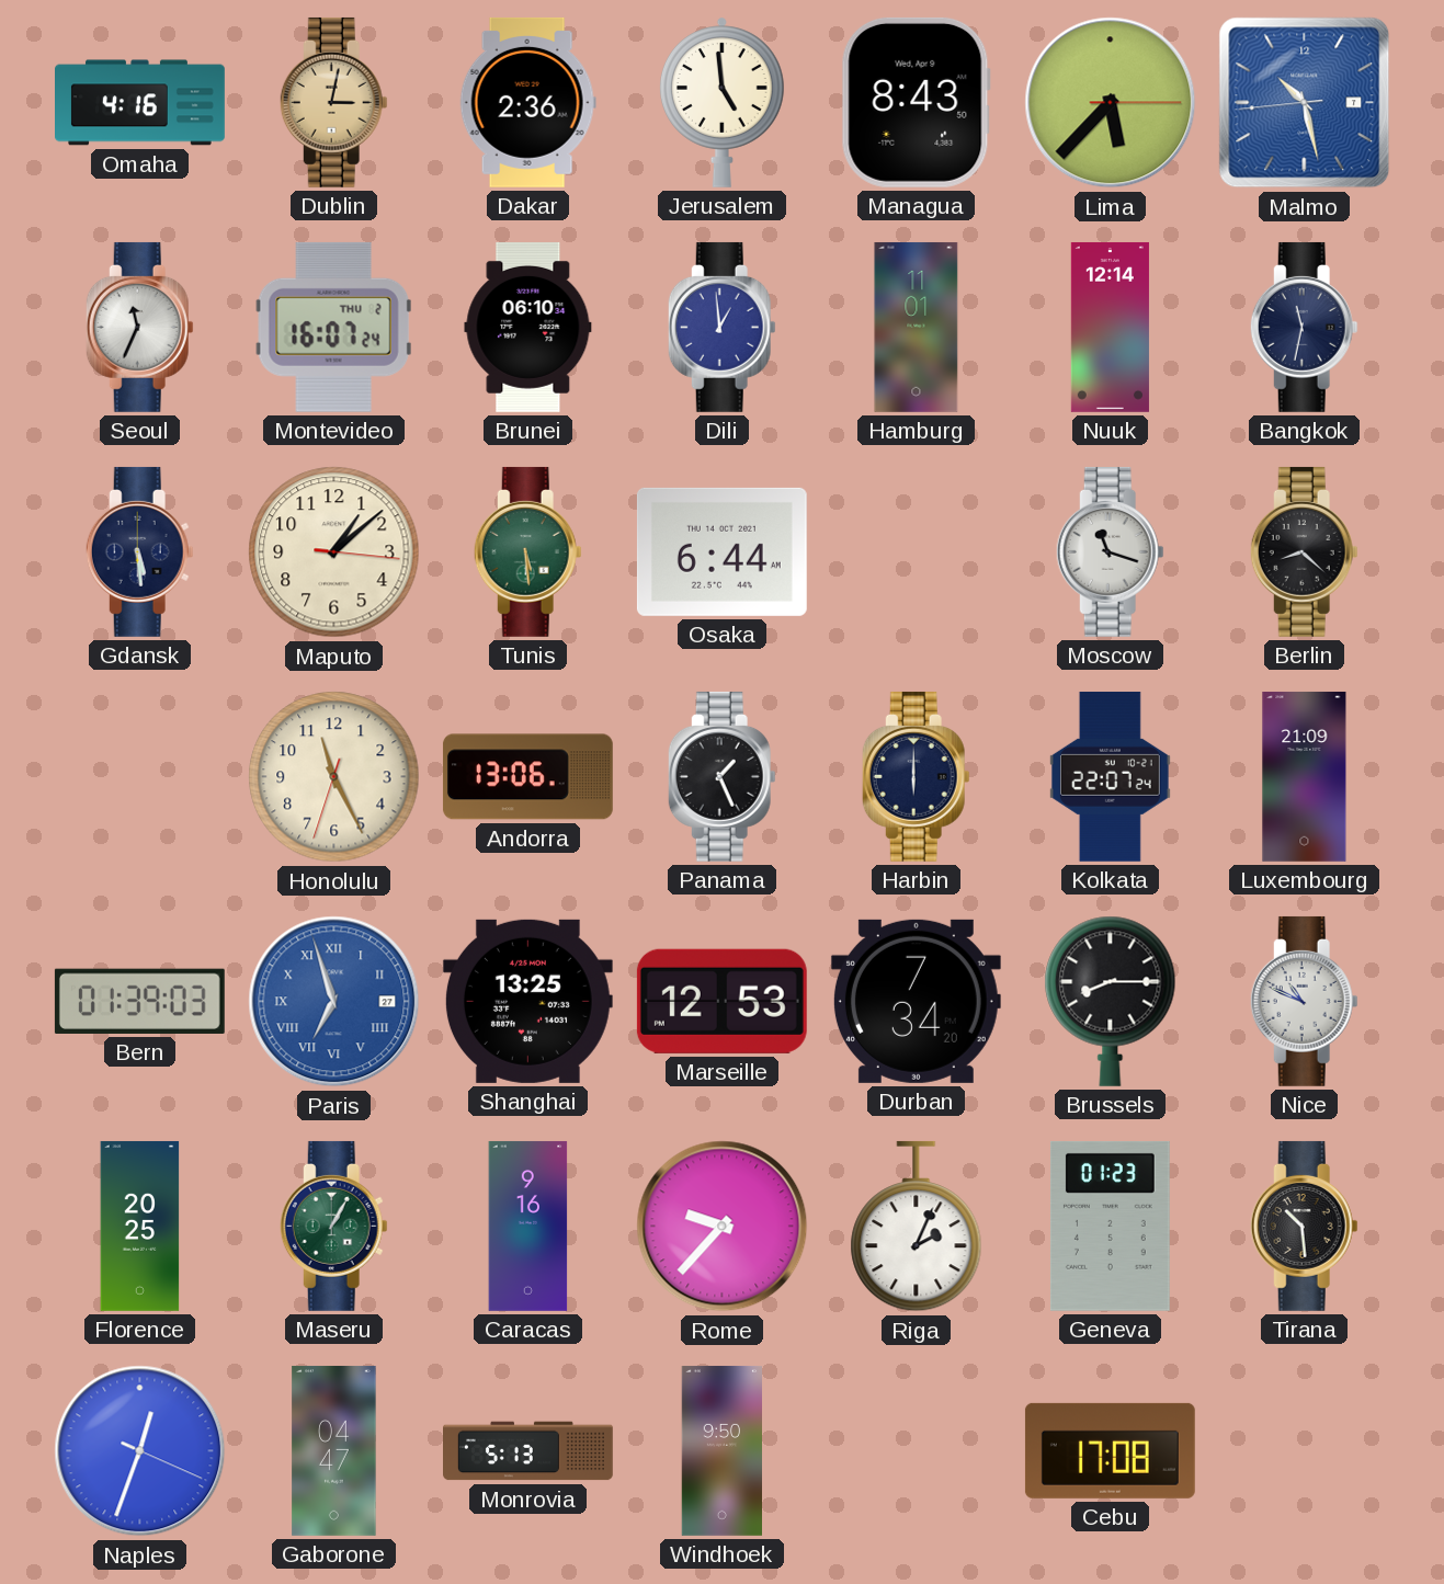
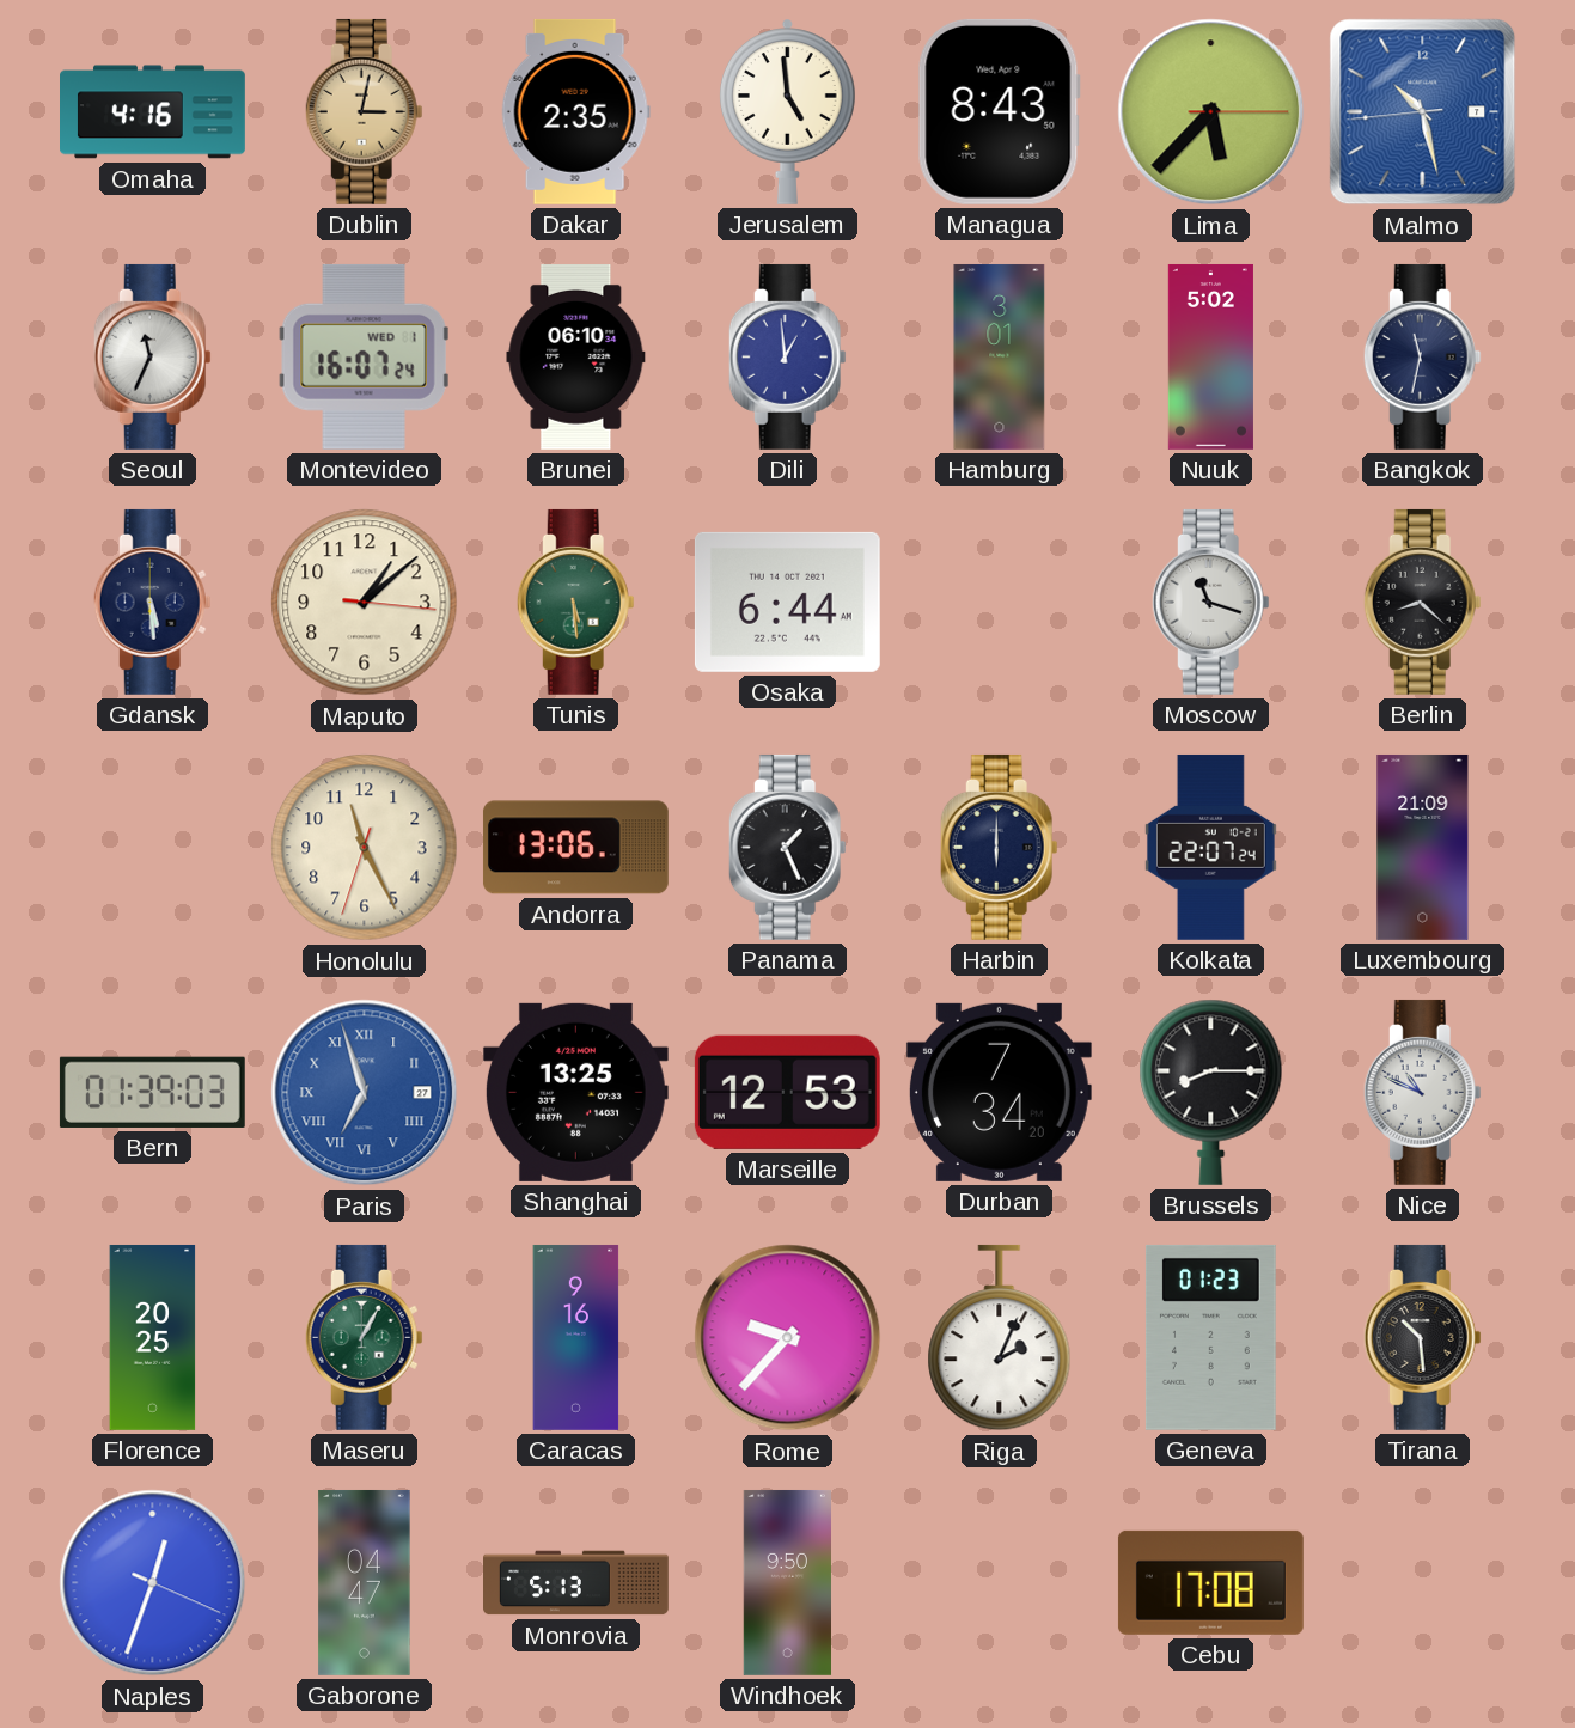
Dakar: 2:36 -> 2:35
Montevideo date: THU 2 -> WED 1
Hamburg: 11:01 -> 3:01
Nuuk: 12:14 -> 5:02
